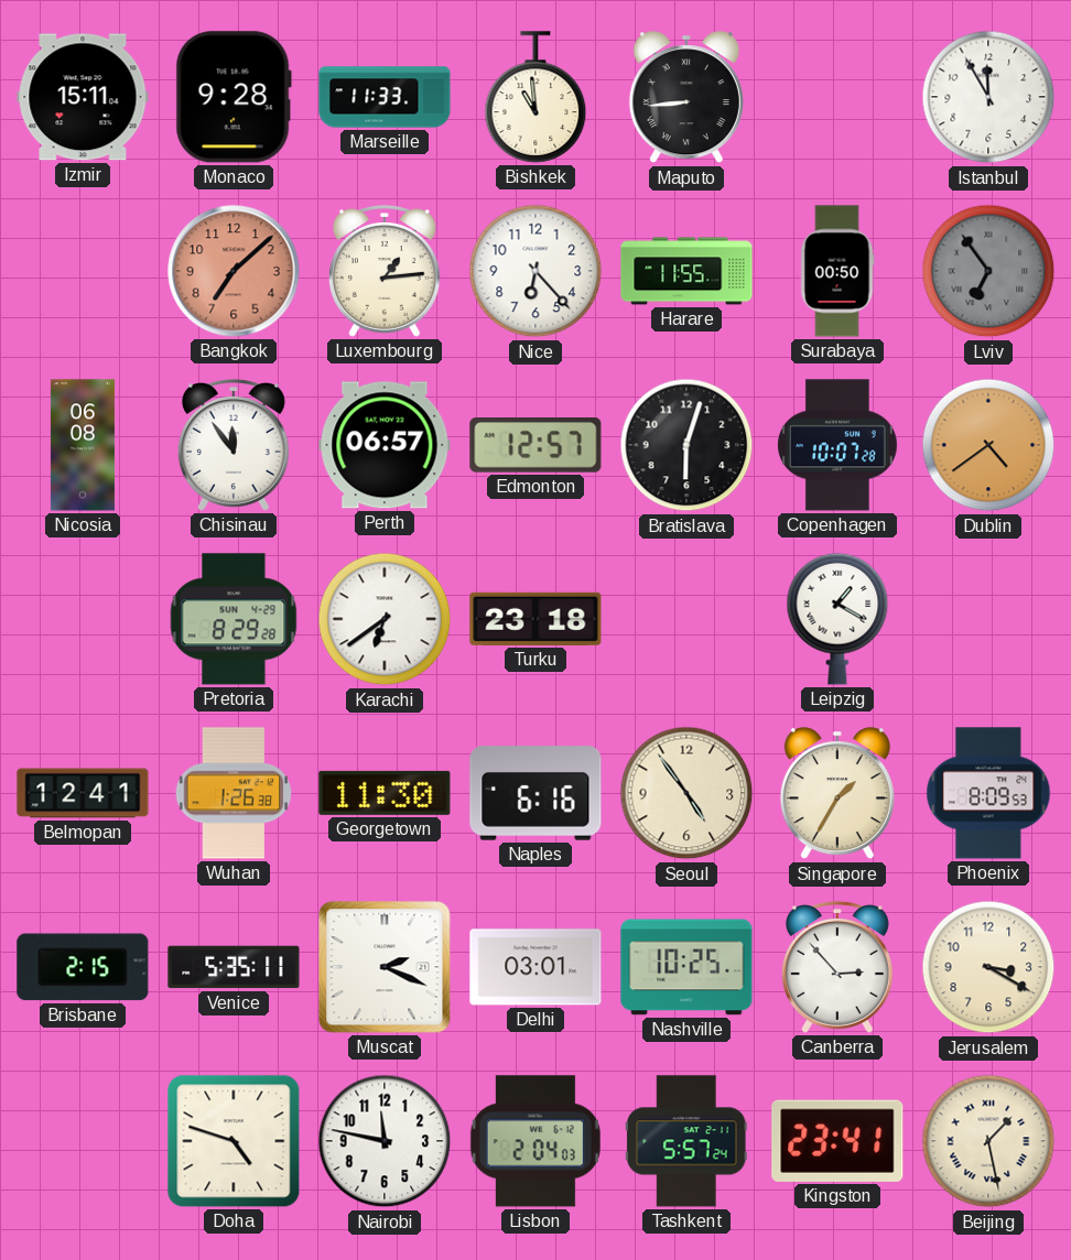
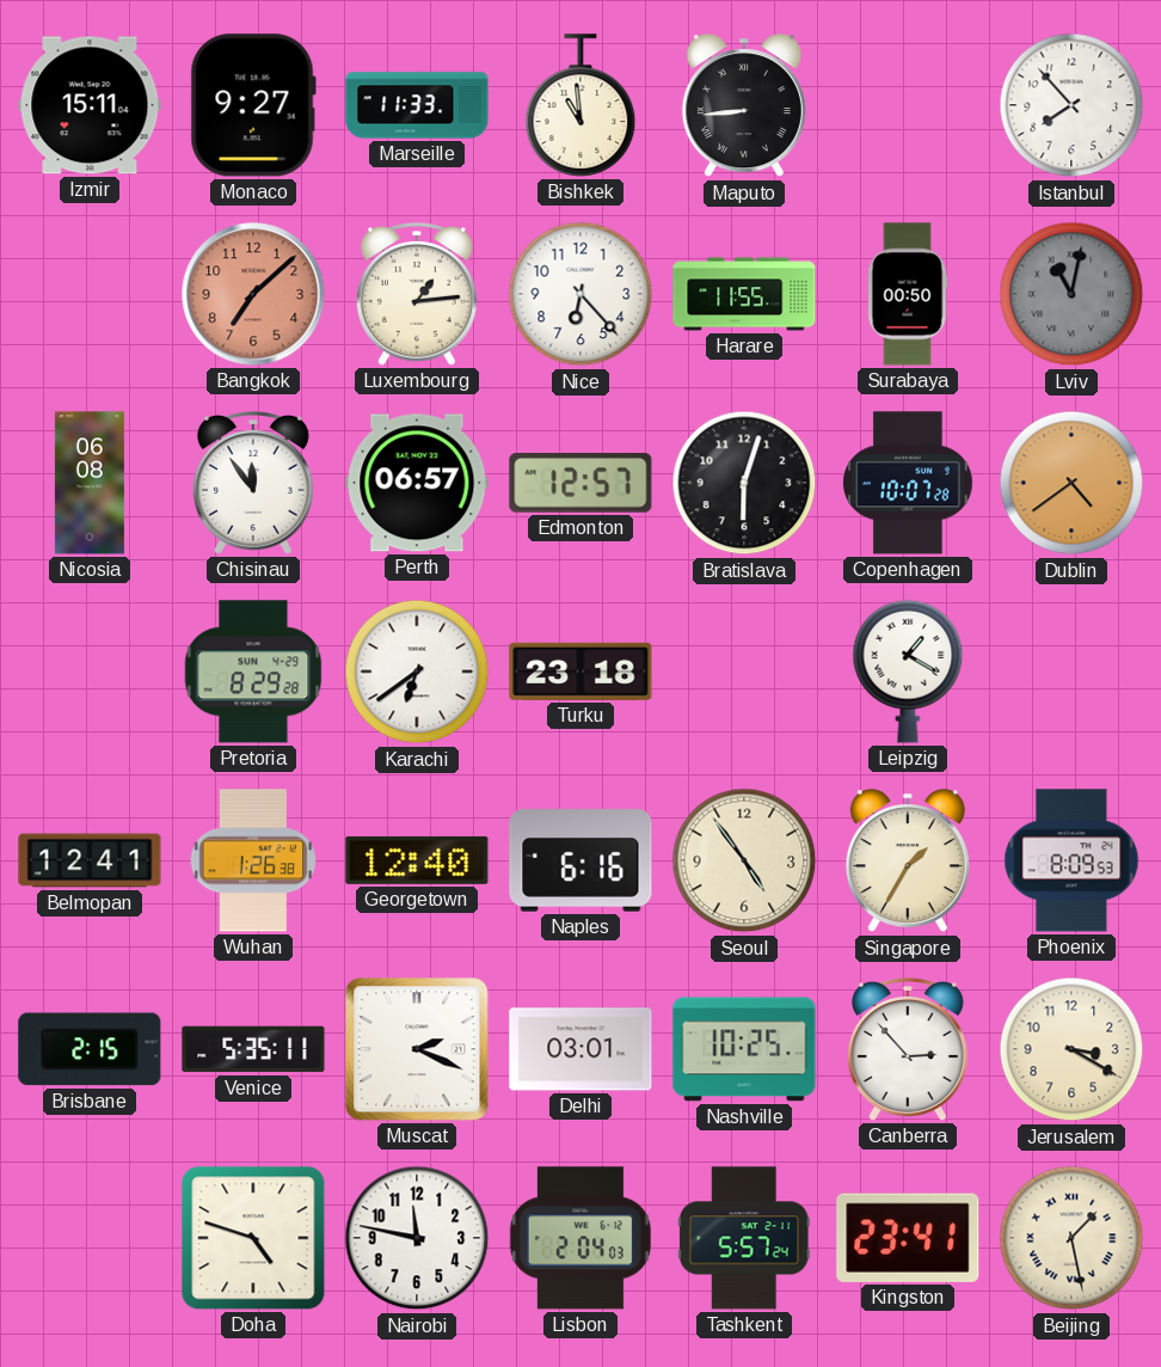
Monaco: 9:28 -> 9:27
Istanbul: 11:55 -> 7:53
Lviv: 6:54 -> 11:02
Georgetown: 11:30 -> 12:40
